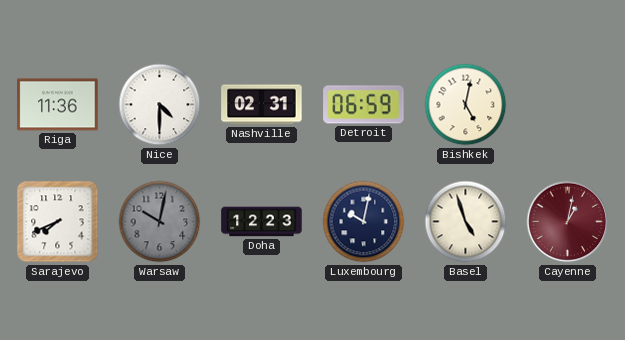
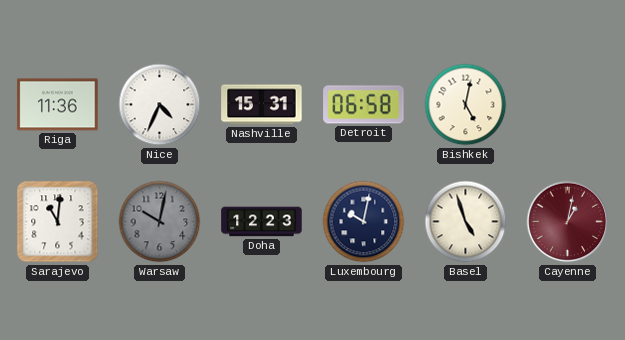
Nice: 4:30 -> 4:34
Nashville: 02:31 -> 15:31
Detroit: 06:59 -> 06:58
Sarajevo: 7:41 -> 11:01
